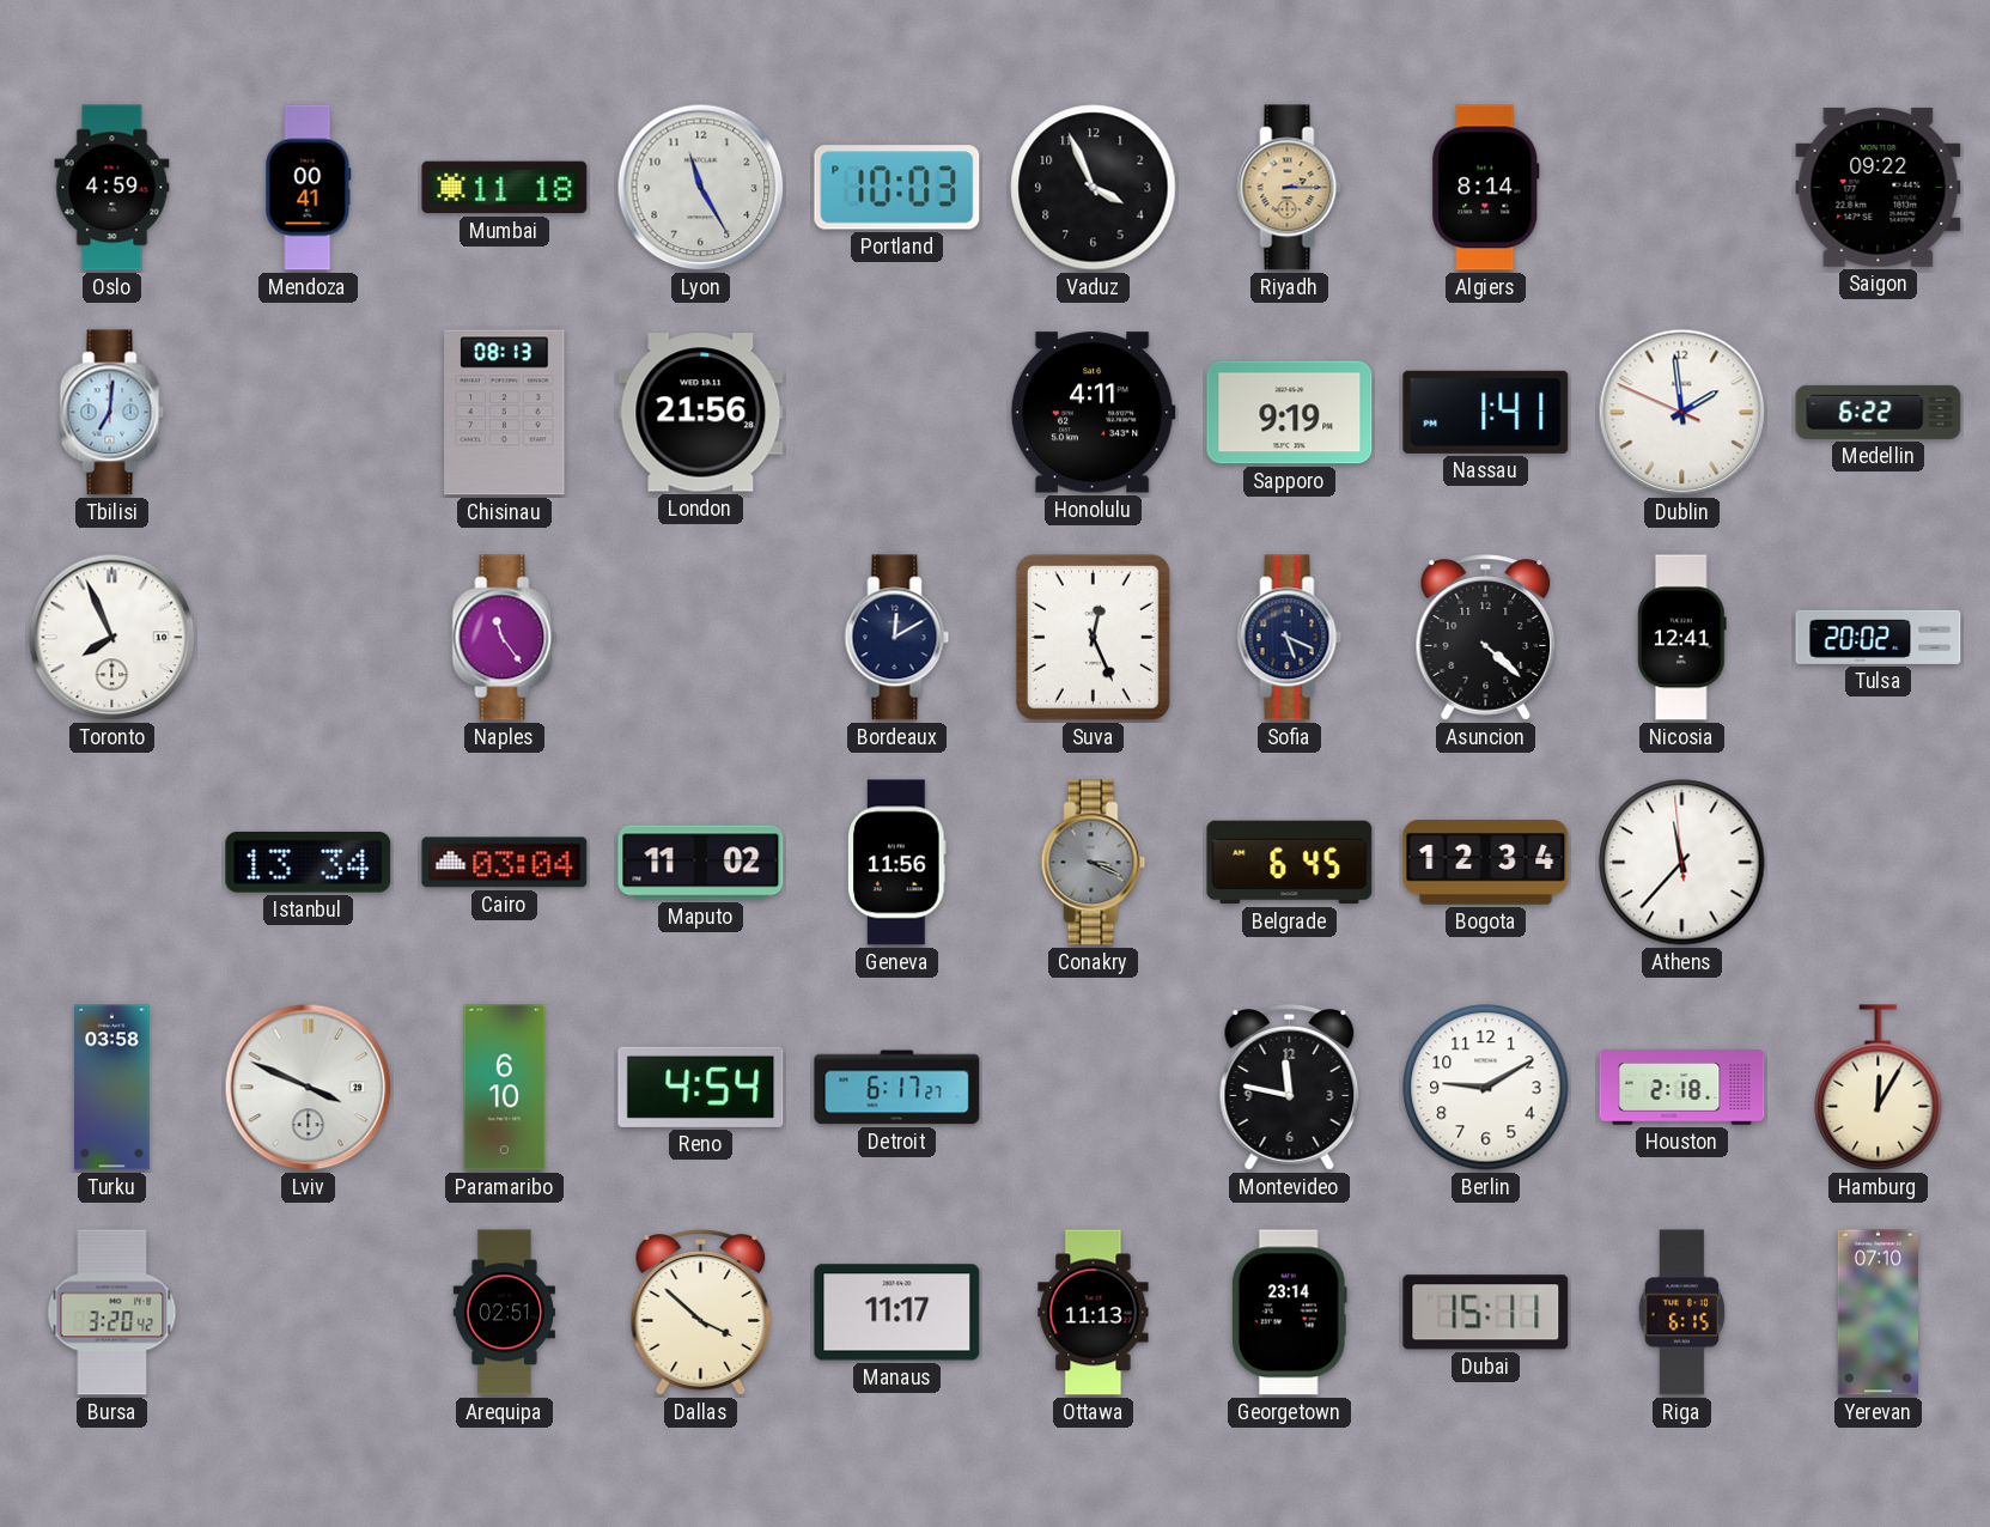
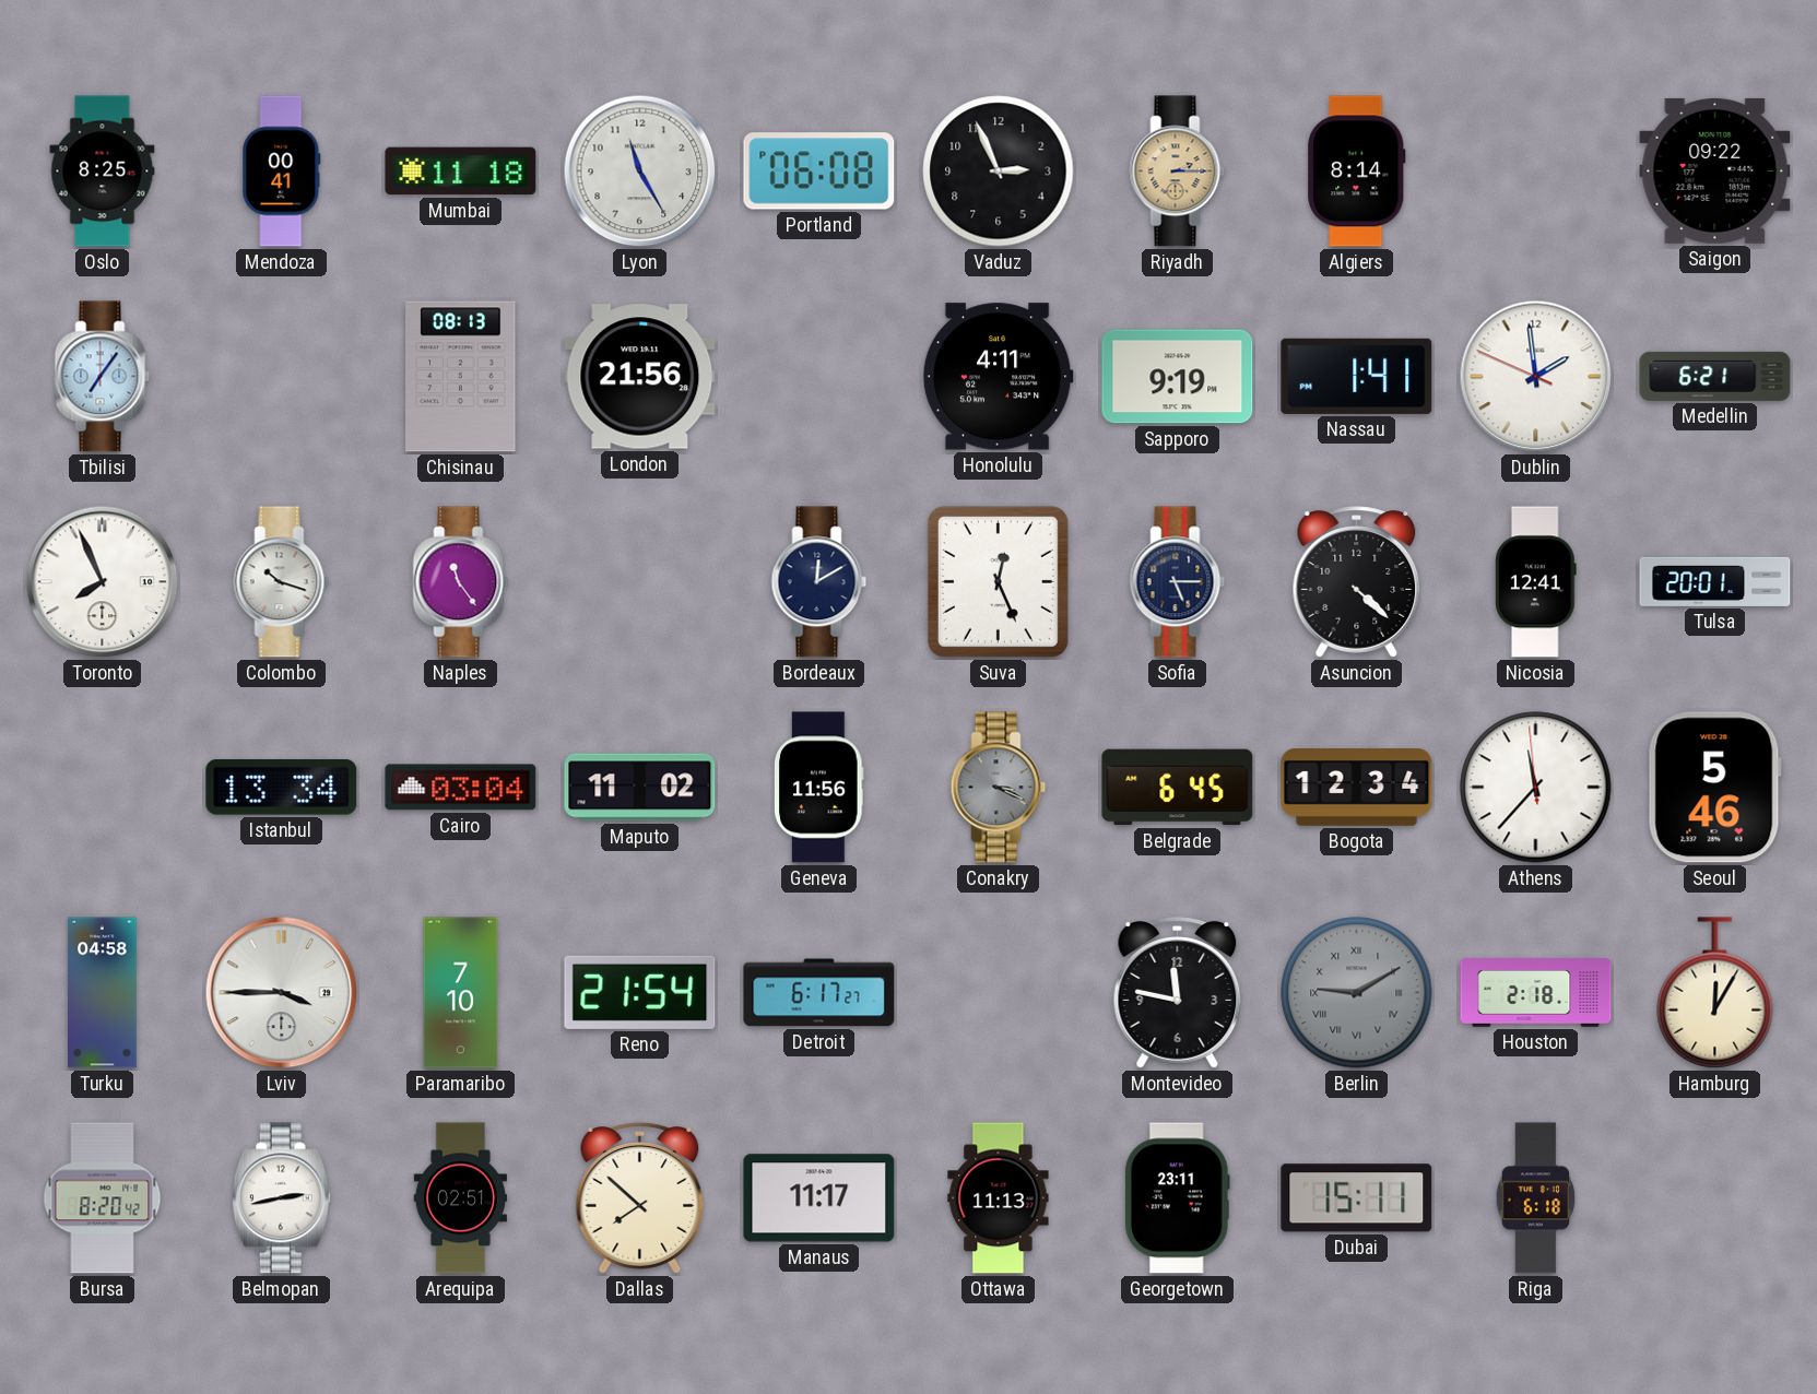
Oslo: 4:59 -> 8:25
Portland: 10:03 -> 06:08
Vaduz: 3:56 -> 2:56
Tbilisi: 7:01 -> 7:06
Medellin: 6:22 -> 6:21
Colombo: none -> 10:18
Sofia: 5:19 -> 5:15
Tulsa: 20:02 -> 20:01
Seoul: none -> 5:46
Turku: 03:58 -> 04:58
Lviv: 3:49 -> 3:45
Paramaribo: 6:10 -> 7:10
Reno: 4:54 -> 21:54
Berlin dial: white -> grey
Berlin numerals: Arabic -> Roman
Bursa: 3:20 -> 8:20
Belmopan: none -> 2:43
Dallas: 3:52 -> 7:52
Georgetown: 23:14 -> 23:11
Riga: 6:15 -> 6:18
Yerevan: 07:10 -> none
